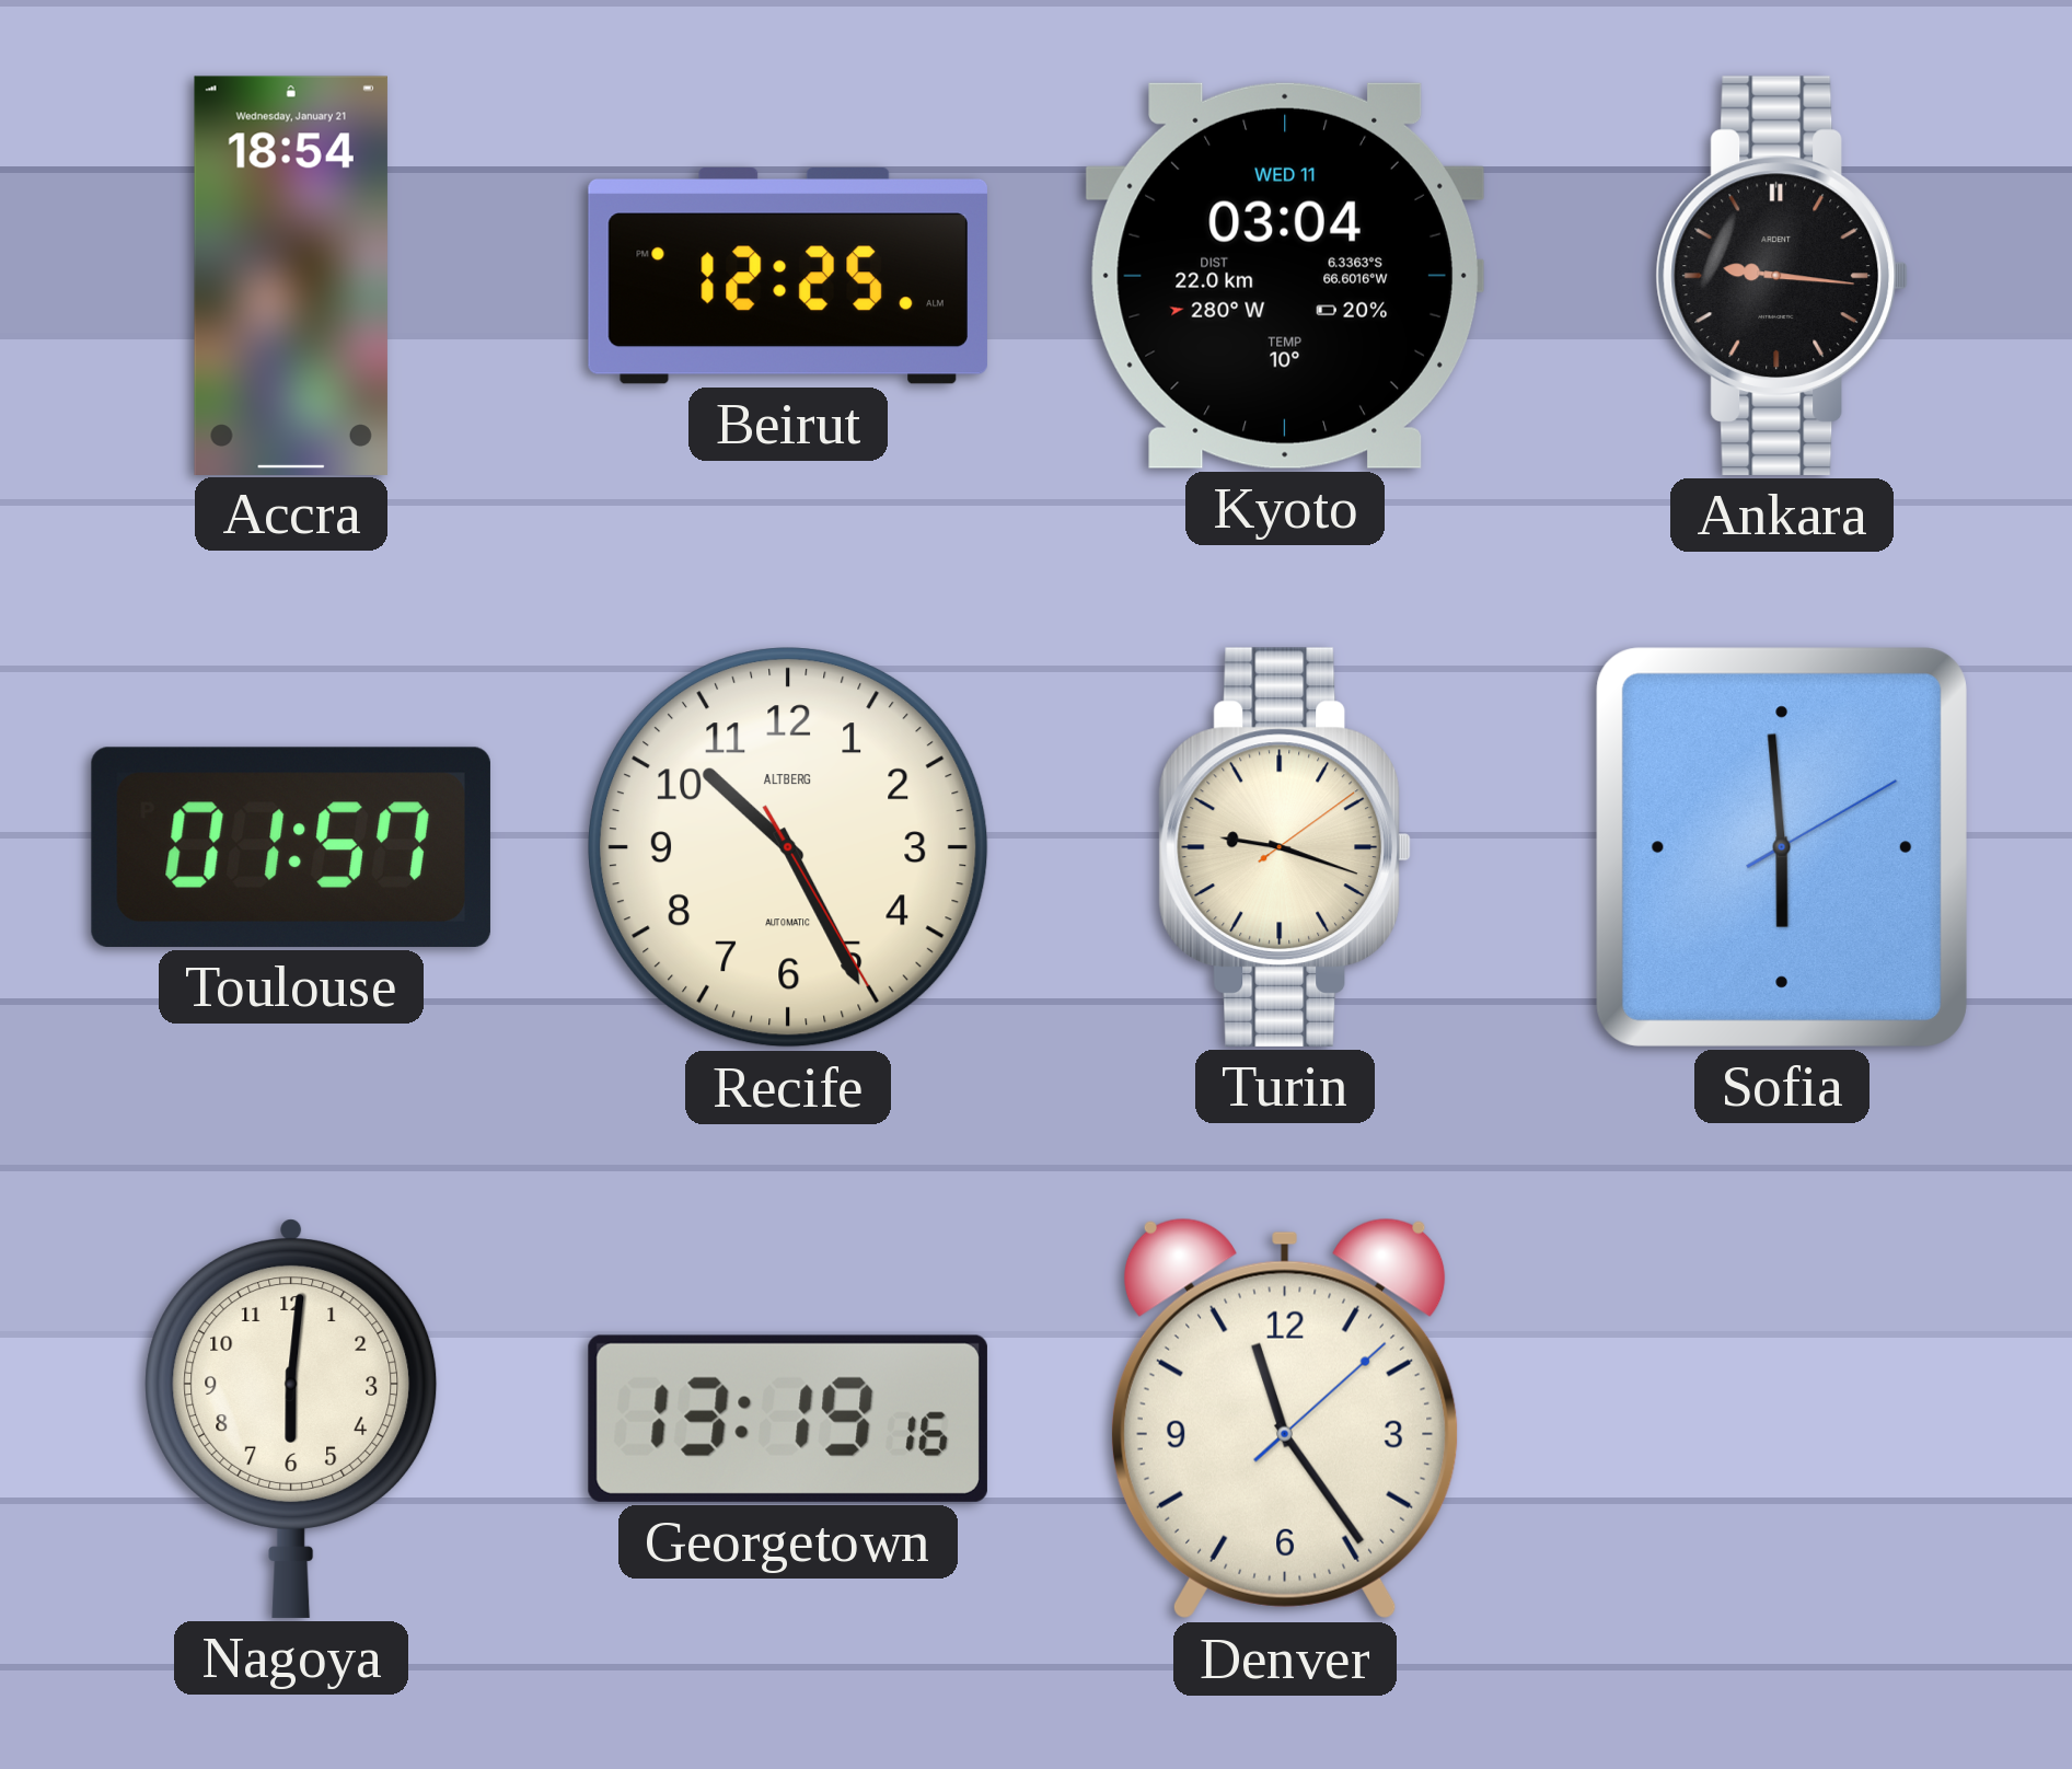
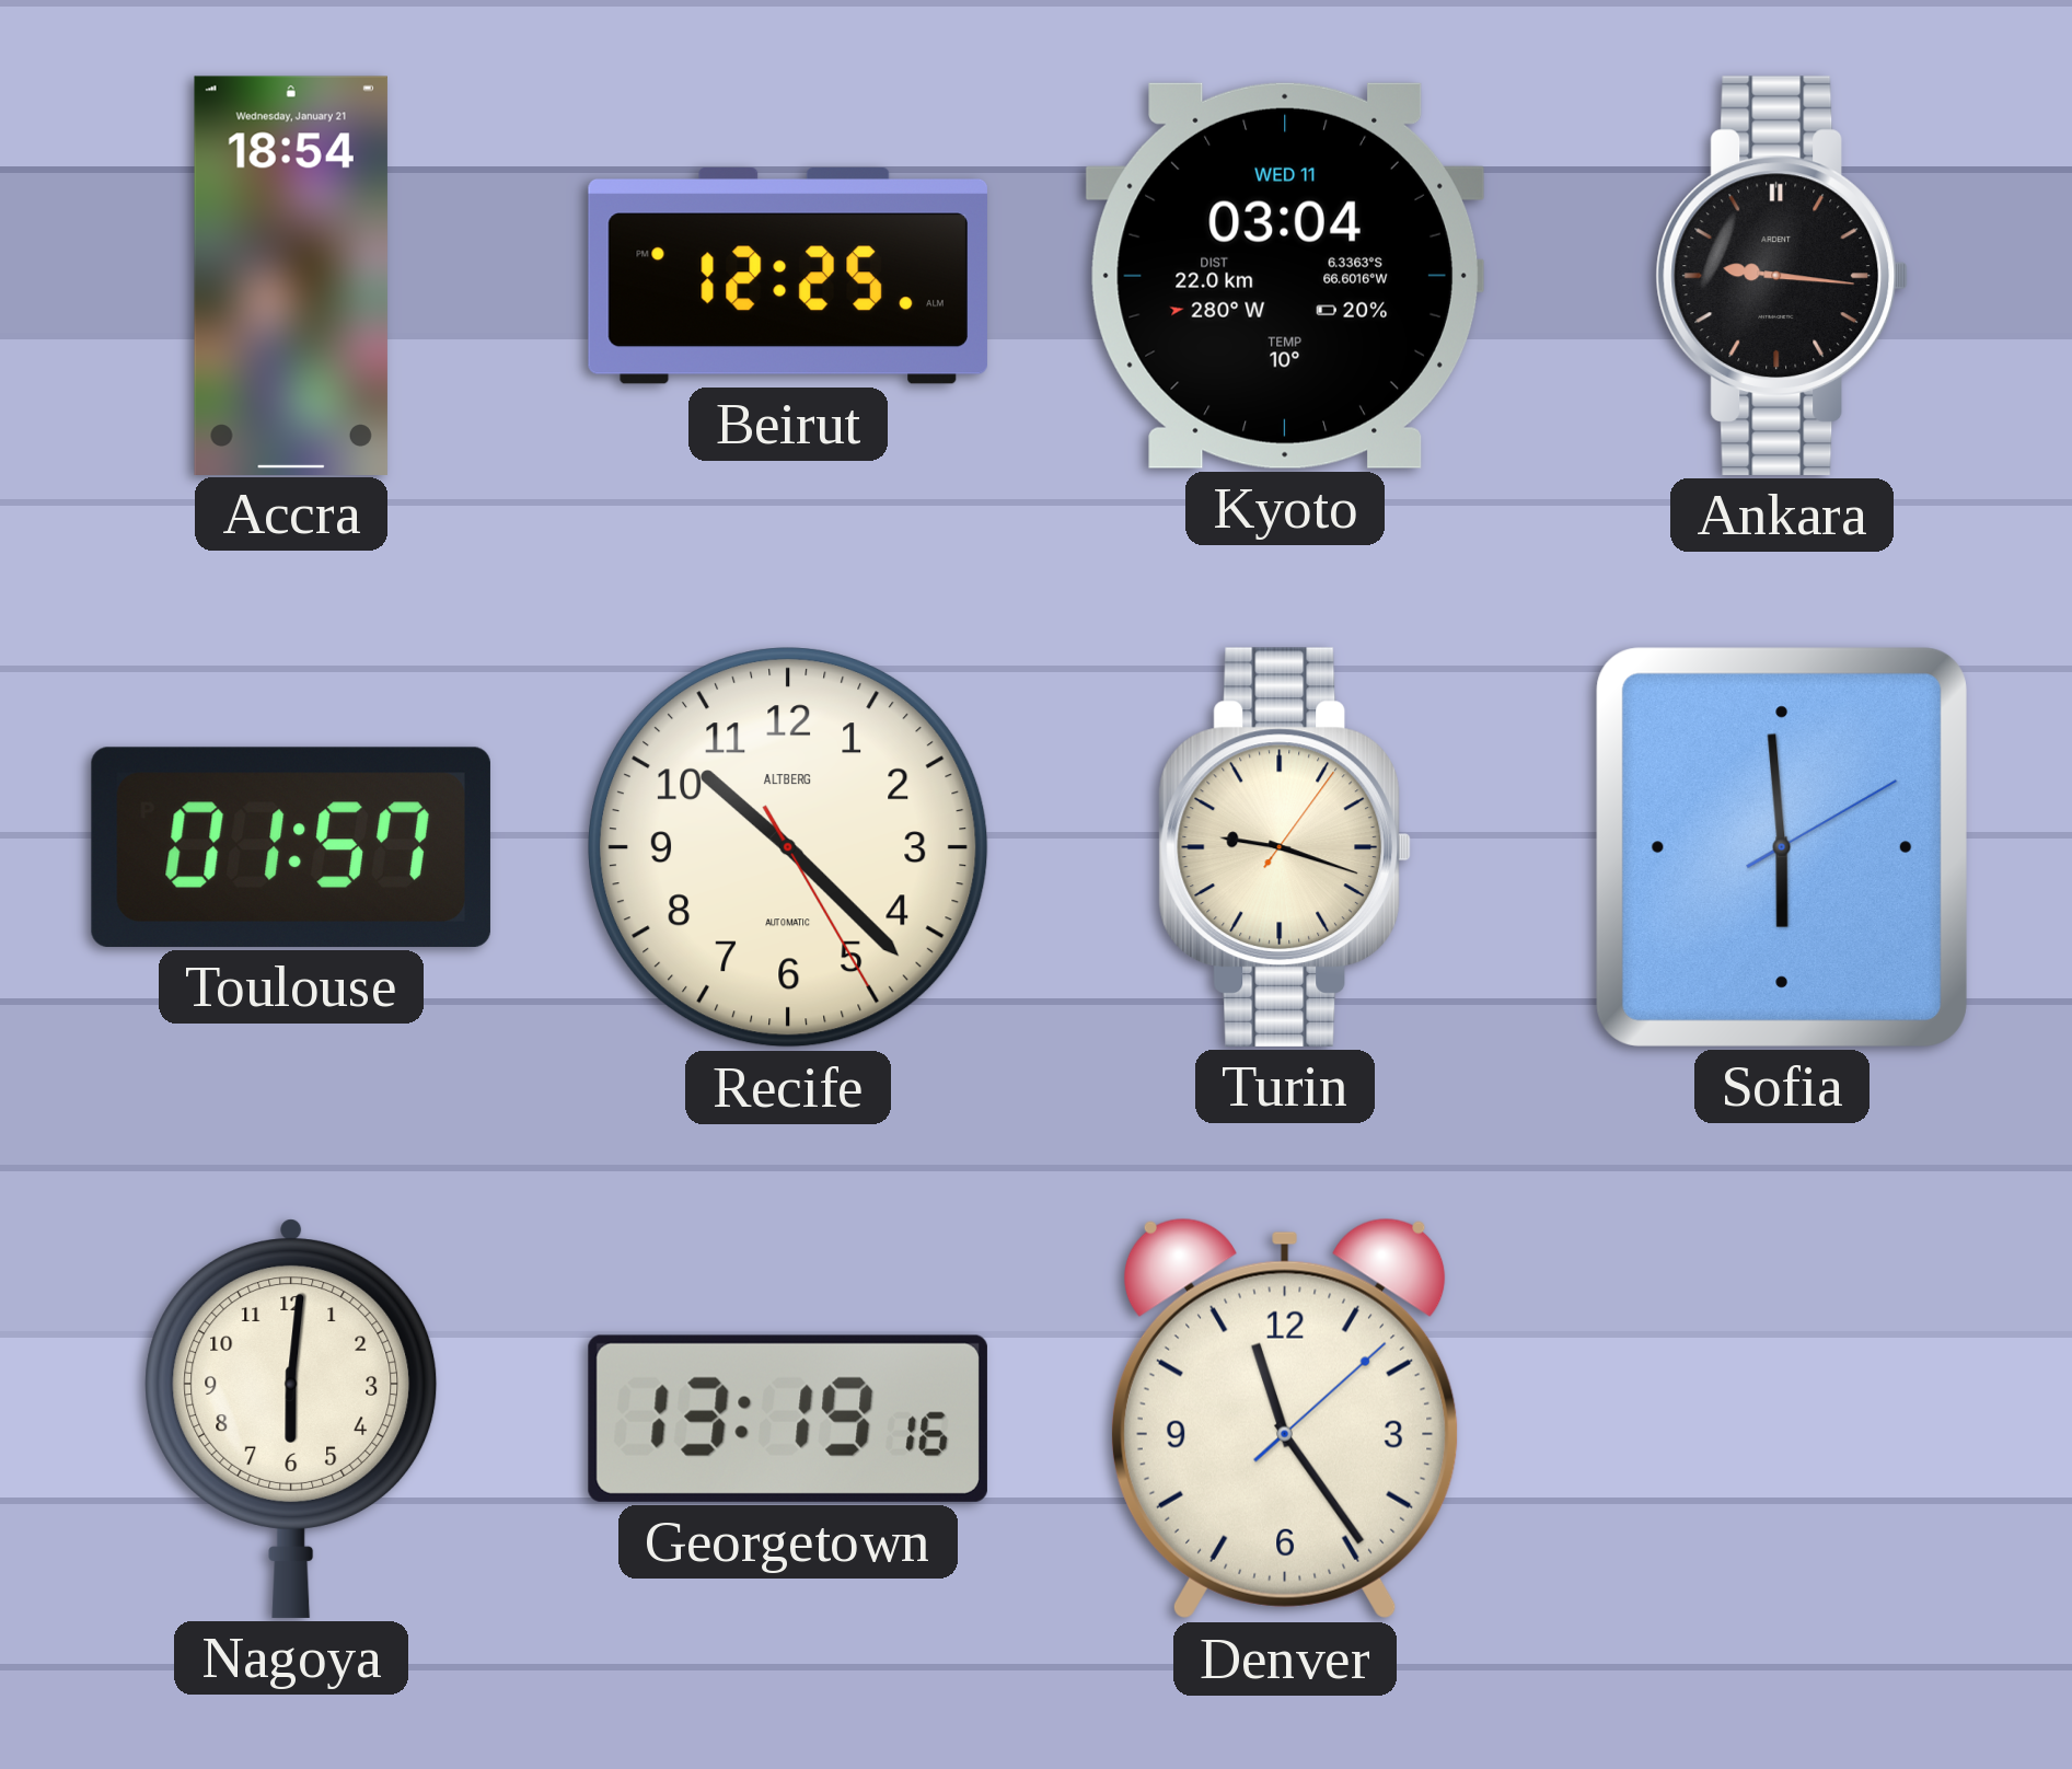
Recife: 10:25 -> 10:22
Turin: 9:18:09 -> 9:18:06
